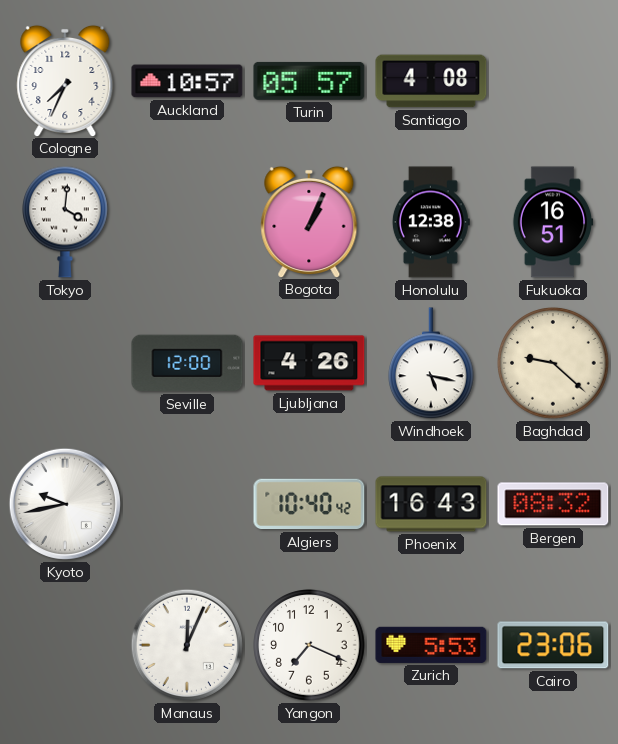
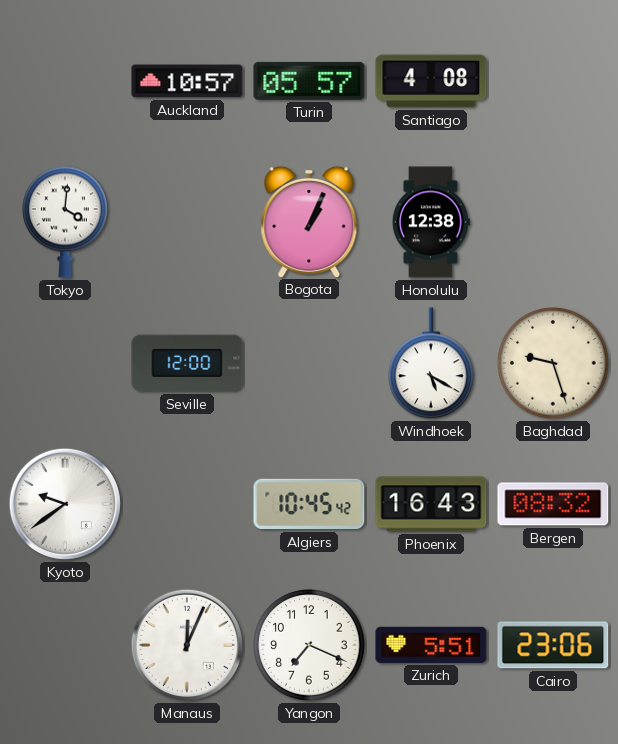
Cologne: 7:34 -> none
Fukuoka: 16:51 -> none
Ljubljana: 4:26 -> none
Windhoek: 5:17 -> 5:20
Baghdad: 9:22 -> 9:27
Kyoto: 9:43 -> 9:39
Algiers: 10:40 -> 10:45
Zurich: 5:53 -> 5:51
